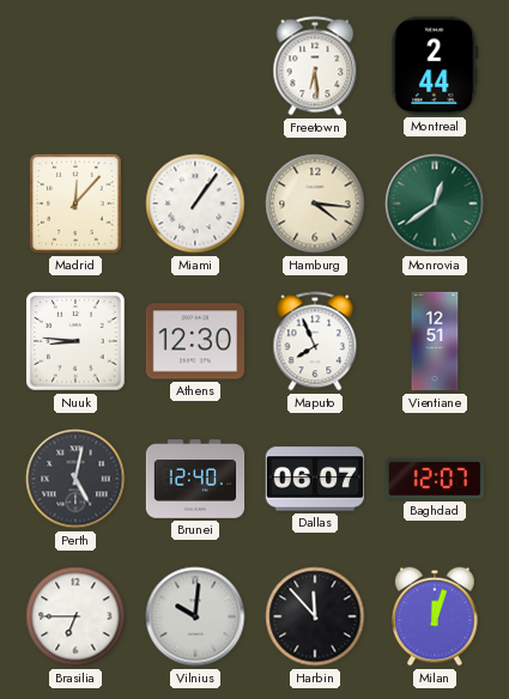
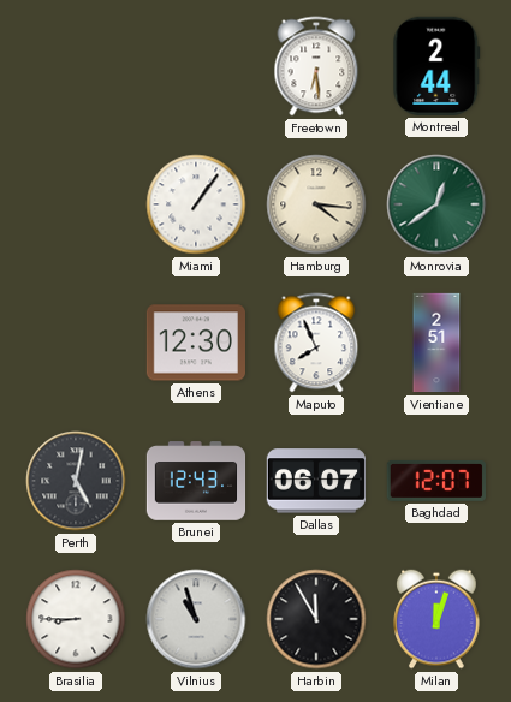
Madrid: 12:07 -> none
Nuuk: 8:46 -> none
Vientiane: 12:51 -> 2:51
Brunei: 12:40 -> 12:43
Brasilia: 6:45 -> 8:45
Vilnius: 10:01 -> 10:57
Harbin: 11:53 -> 11:55
